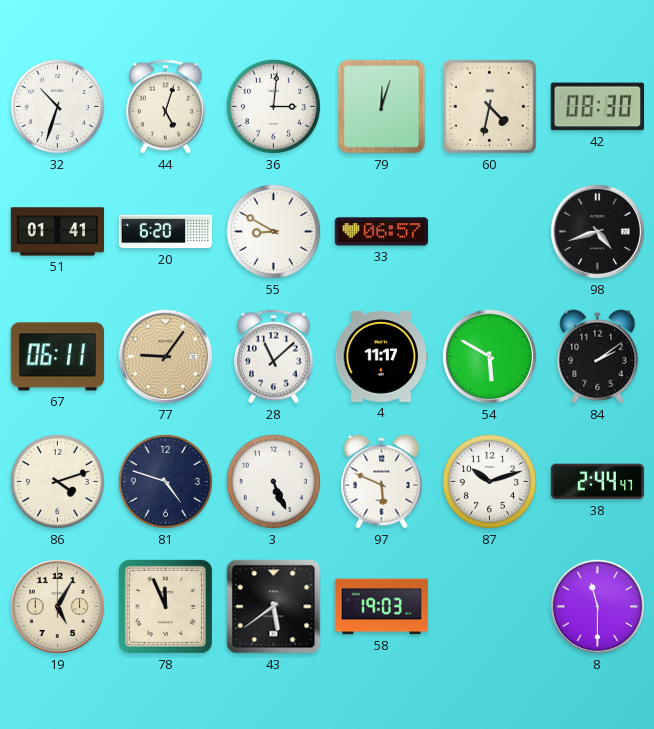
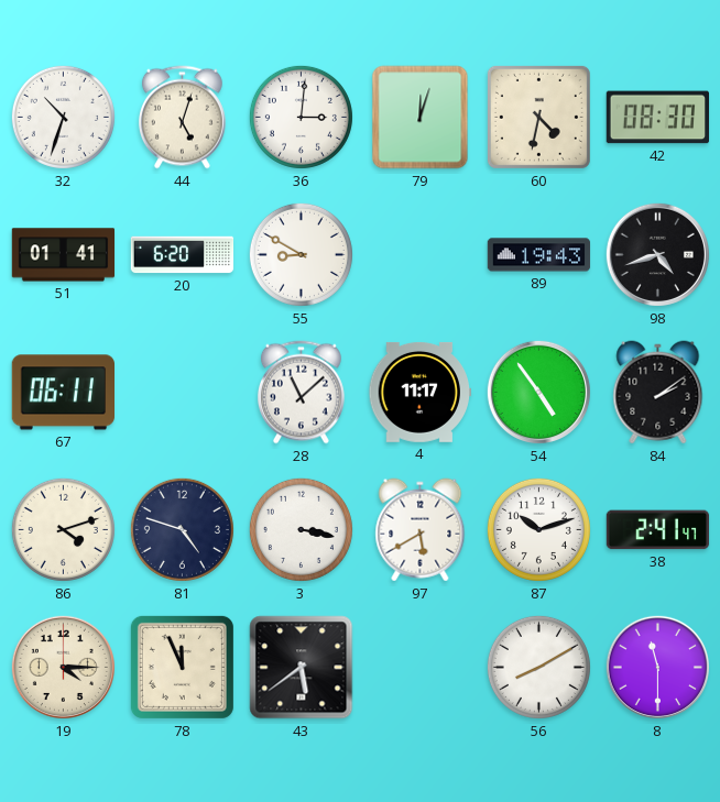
33: 06:57 -> none
89: none -> 19:43
77: 9:06 -> none
54: 5:50 -> 4:54
3: 5:26 -> 3:17
97: 5:49 -> 5:40
38: 2:44 -> 2:41
19: 5:05 -> 4:15
58: 19:03 -> none
56: none -> 8:10
